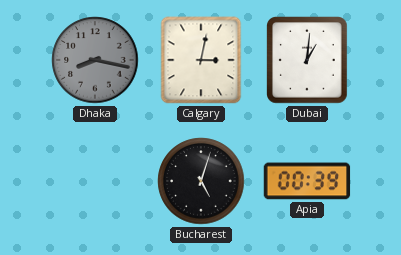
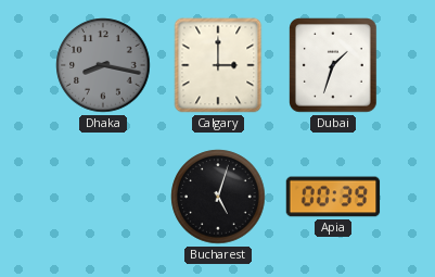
Calgary: 3:02 -> 3:00
Dubai: 1:01 -> 1:33
